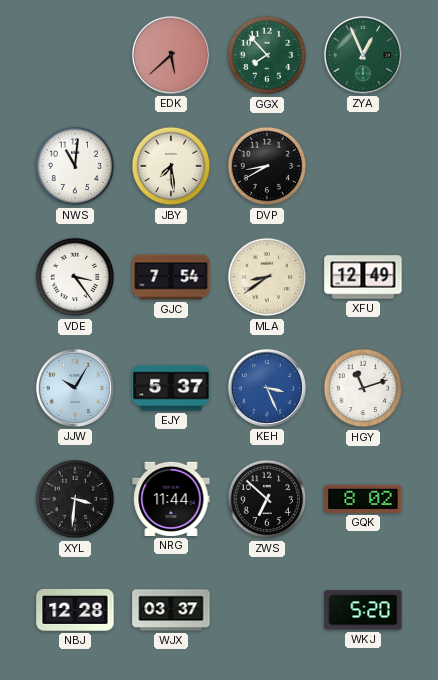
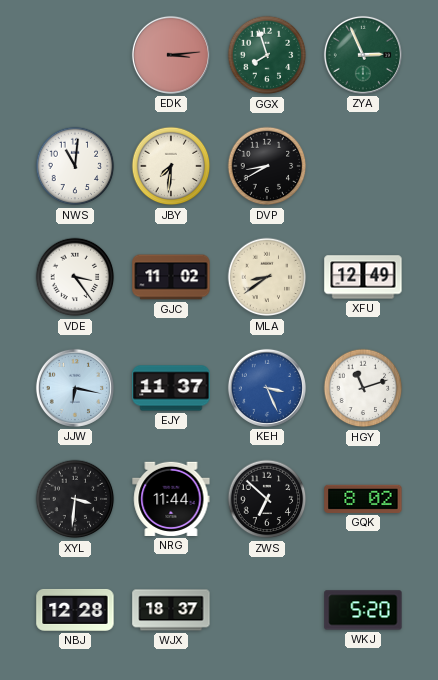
EDK: 5:38 -> 3:14
GGX: 7:53 -> 7:57
ZYA: 12:56 -> 2:56
JBY: 7:29 -> 7:31
GJC: 7:54 -> 11:02
JJW: 10:05 -> 6:17
EJY: 5:37 -> 11:37
WJX: 03:37 -> 18:37
